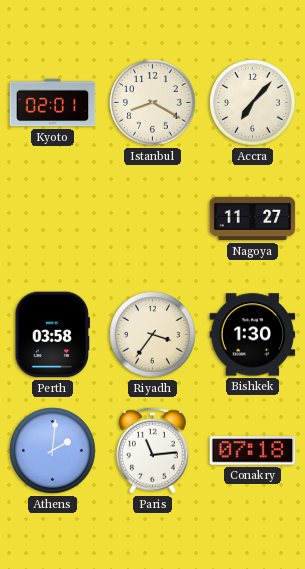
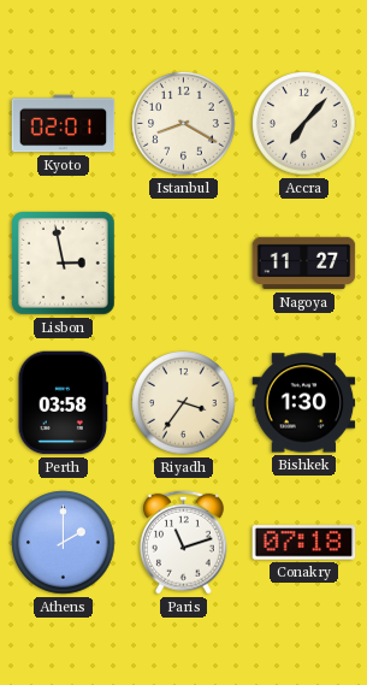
Lisbon: none -> 2:58
Athens: 2:01 -> 2:00
Paris: 11:14 -> 11:12
